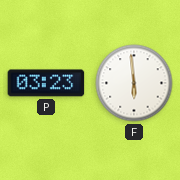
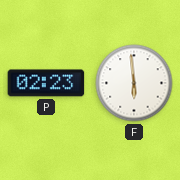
P: 03:23 -> 02:23
